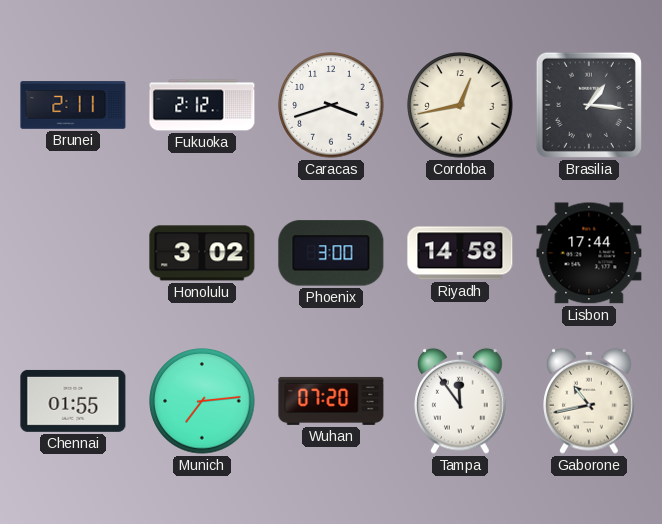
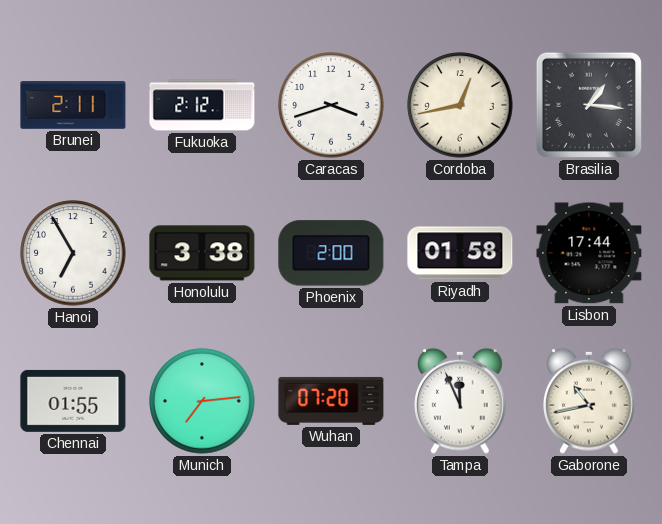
Hanoi: none -> 6:55
Honolulu: 3:02 -> 3:38
Phoenix: 3:00 -> 2:00
Riyadh: 14:58 -> 01:58
Tampa: 11:54 -> 11:56
